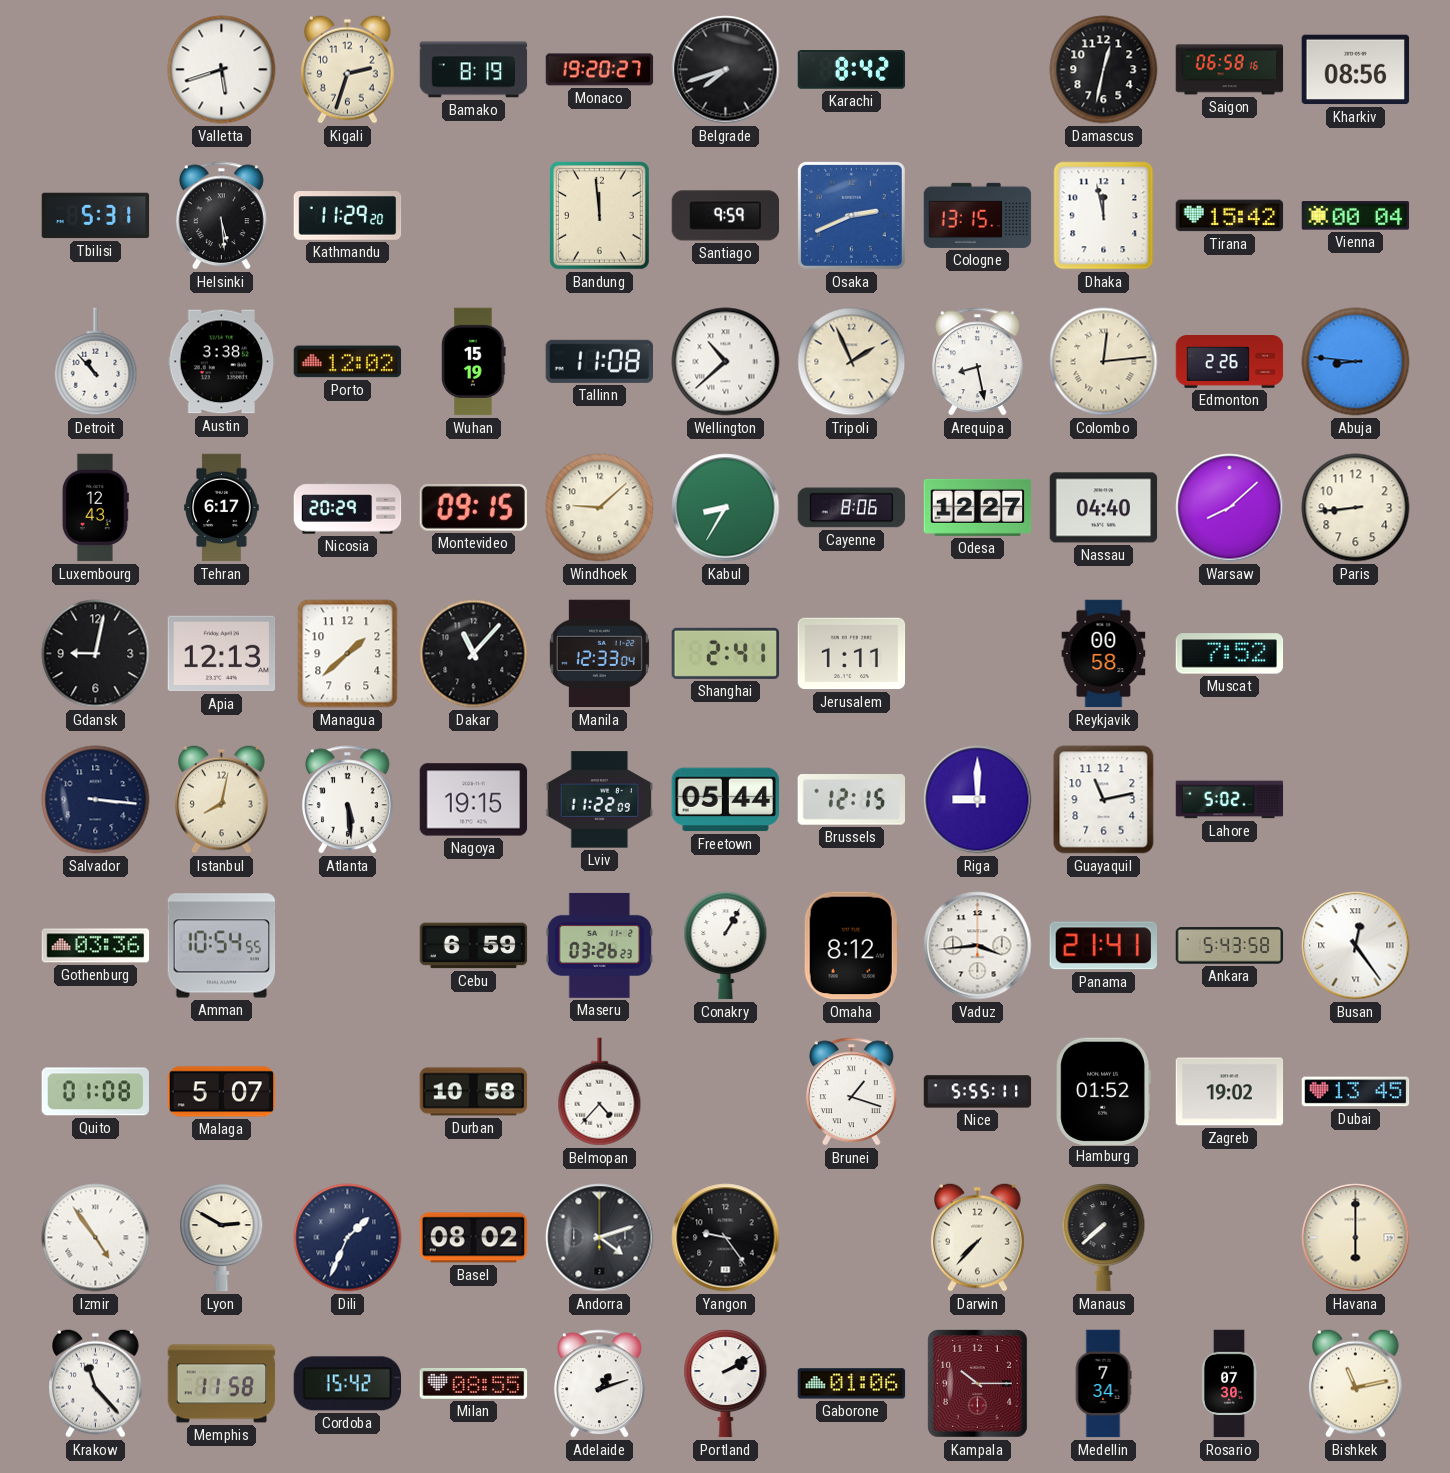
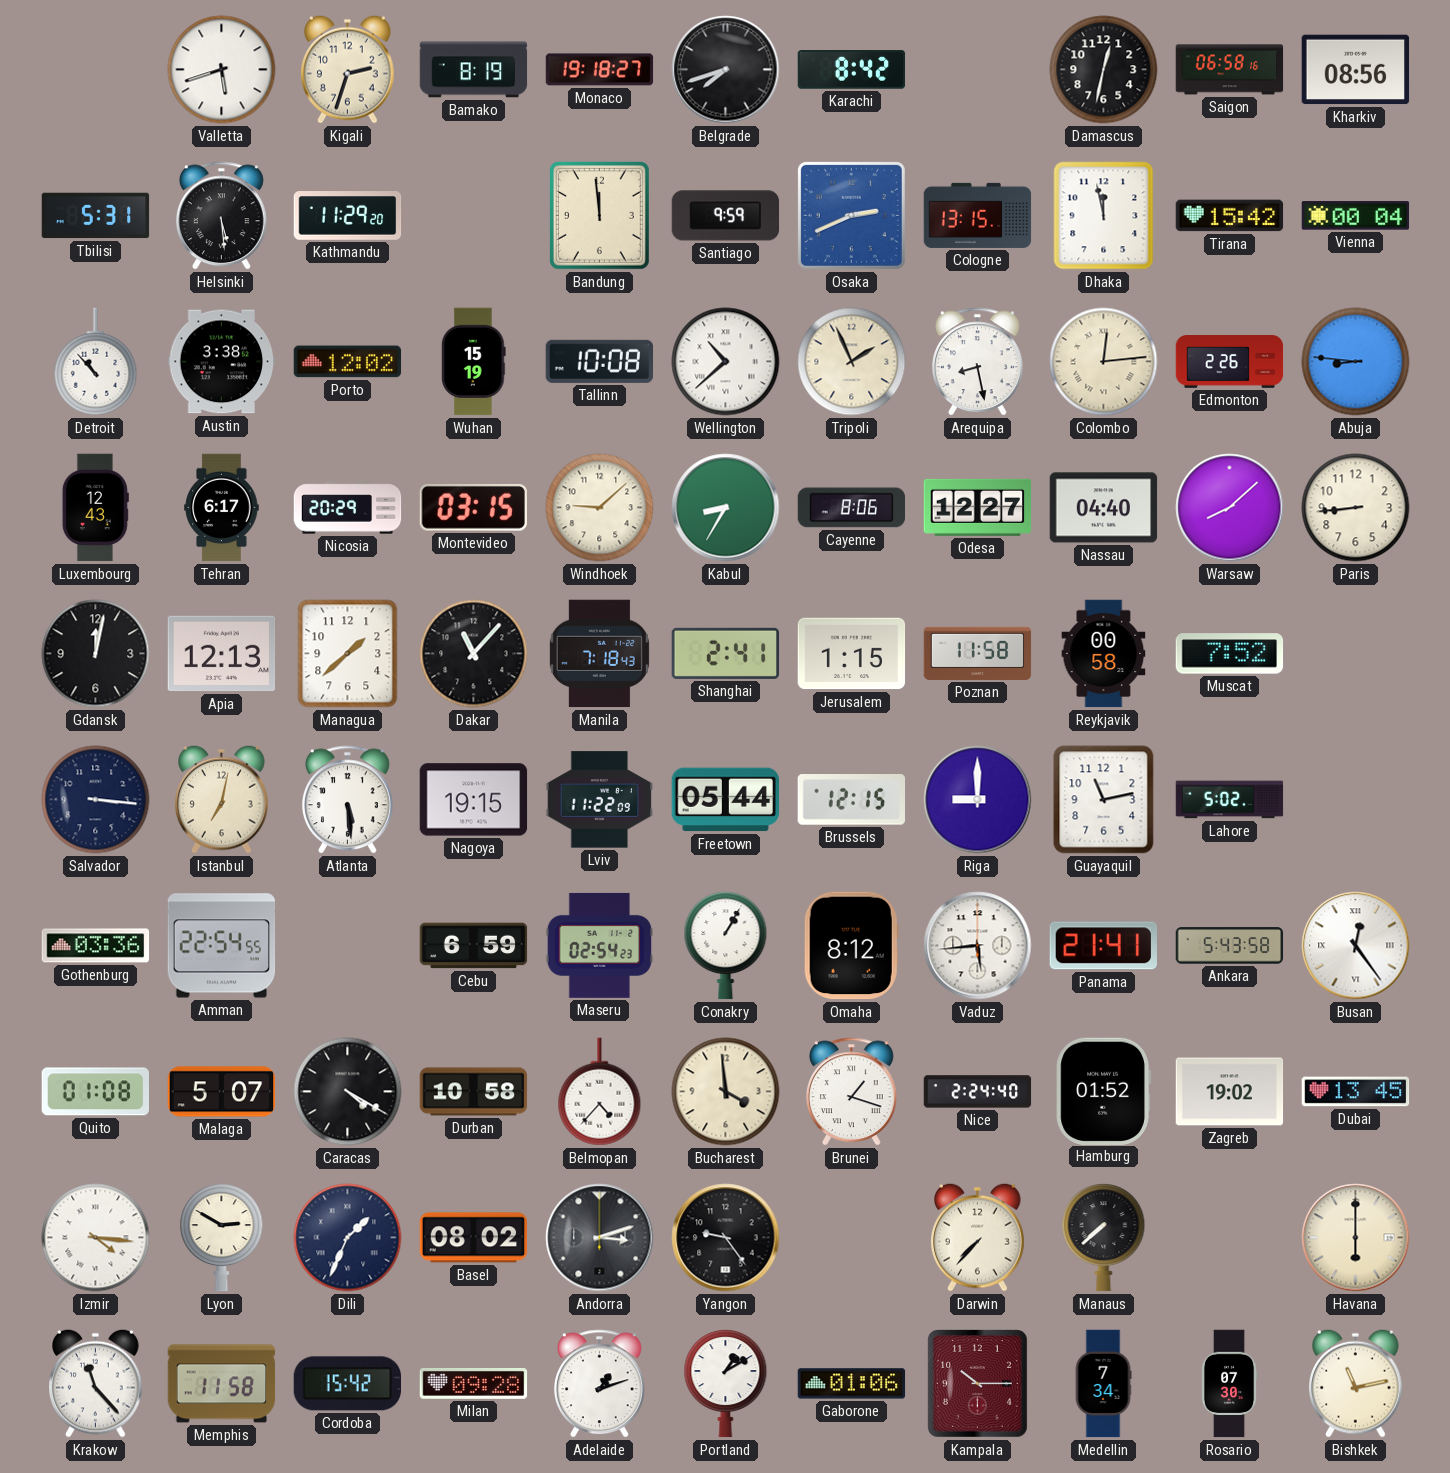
Monaco: 19:20 -> 19:18
Tallinn: 11:08 -> 10:08
Montevideo: 09:15 -> 03:15
Gdansk: 9:02 -> 12:02
Manila: 12:33 -> 7:18
Jerusalem: 1:11 -> 1:15
Poznan: none -> 11:58
Istanbul: 8:02 -> 7:02
Amman: 10:54 -> 22:54
Maseru: 03:26 -> 02:54
Vaduz: 3:44 -> 5:44
Caracas: none -> 4:20
Bucharest: none -> 3:59
Nice: 5:55 -> 2:24
Izmir: 4:54 -> 4:16
Andorra: 4:12 -> 3:12
Milan: 08:55 -> 09:28
Portland: 2:10 -> 1:10
